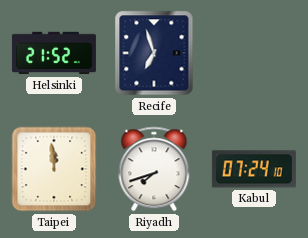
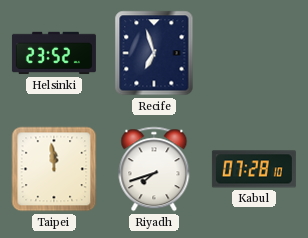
Helsinki: 21:52 -> 23:52
Kabul: 07:24 -> 07:28
